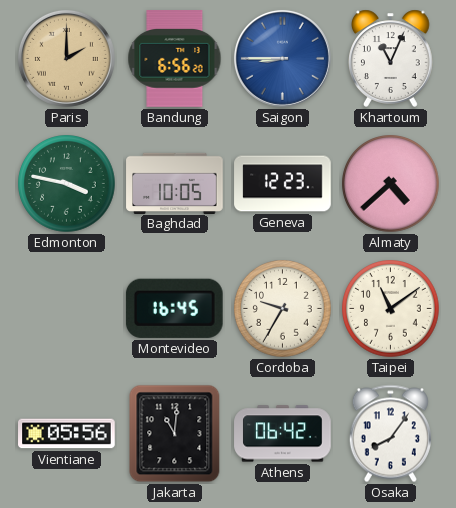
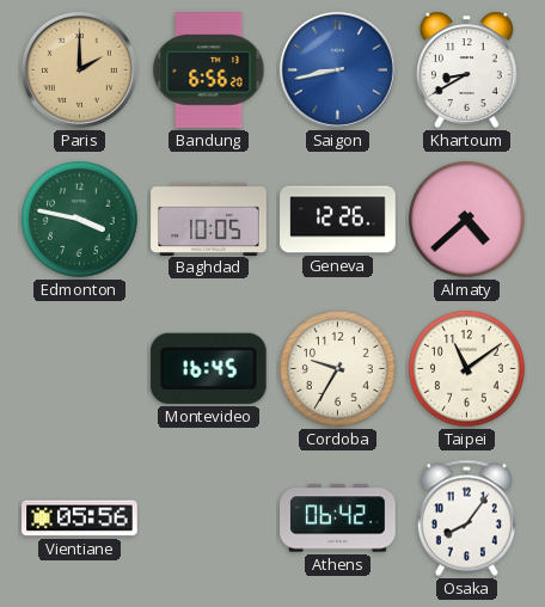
Saigon: 8:45 -> 8:43
Khartoum: 11:04 -> 8:40
Geneva: 12:23 -> 12:26
Jakarta: 11:01 -> none
